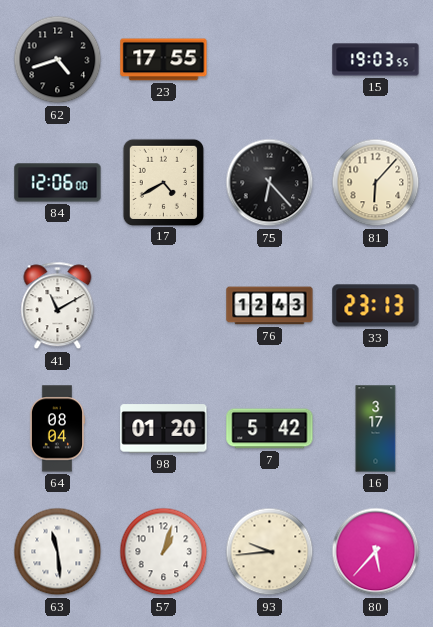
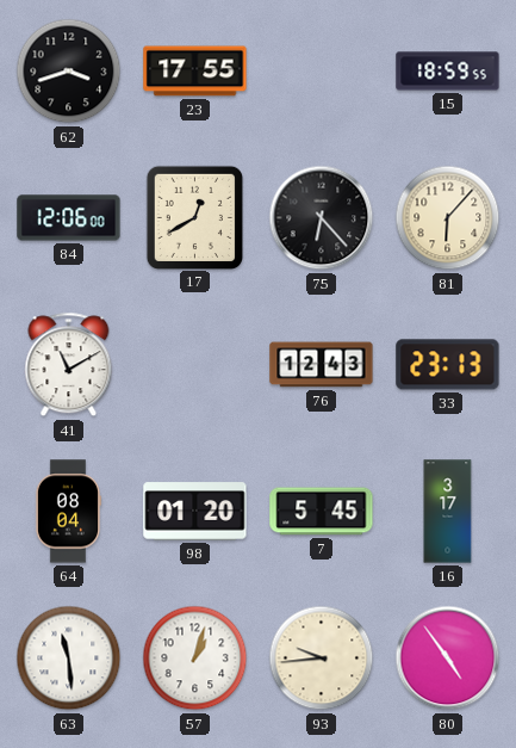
62: 4:42 -> 3:42
15: 19:03 -> 18:59
17: 4:40 -> 12:40
7: 5:42 -> 5:45
80: 5:37 -> 4:54
